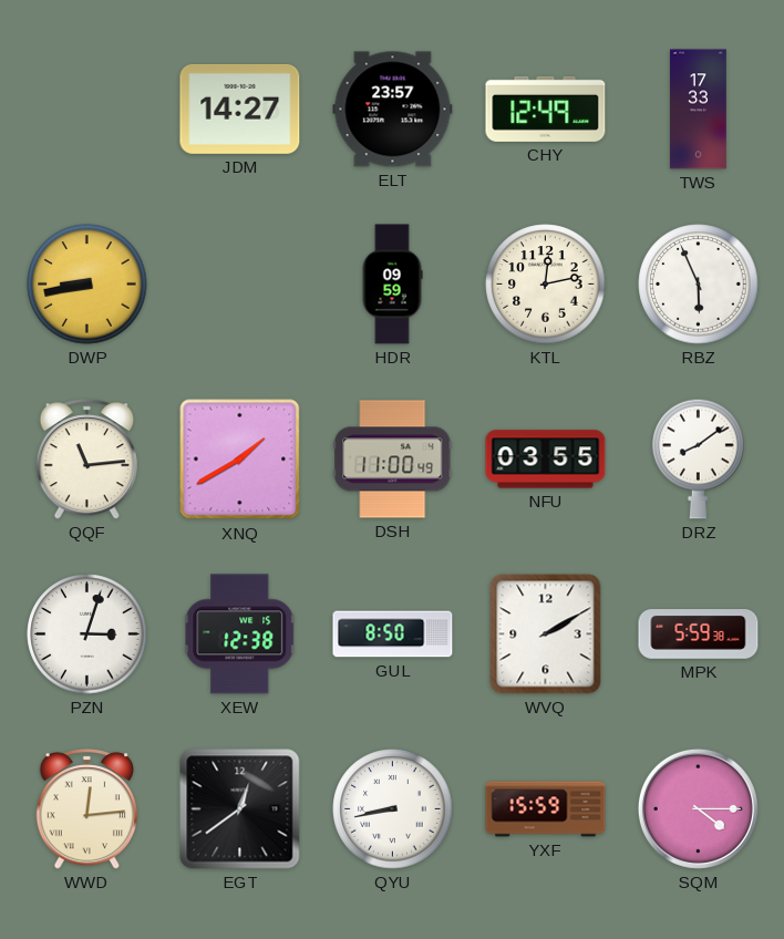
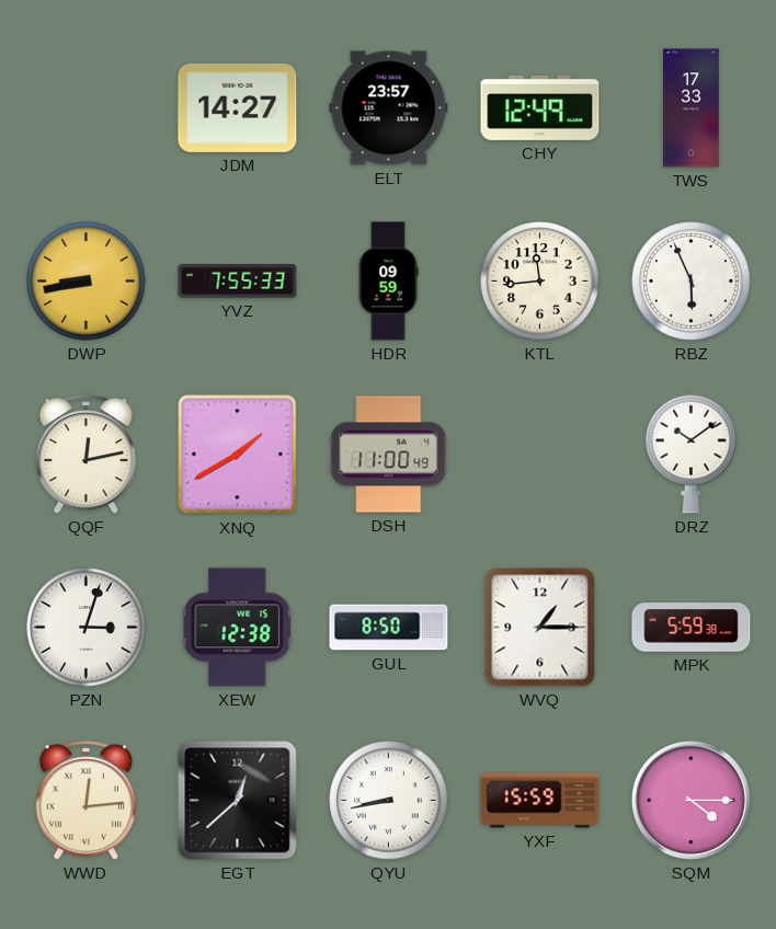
YVZ: none -> 7:55
KTL: 12:13 -> 11:44
QQF: 11:14 -> 12:13
NFU: 03:55 -> none
DRZ: 8:09 -> 10:09
WVQ: 2:10 -> 1:15
EGT: 12:39 -> 12:38
